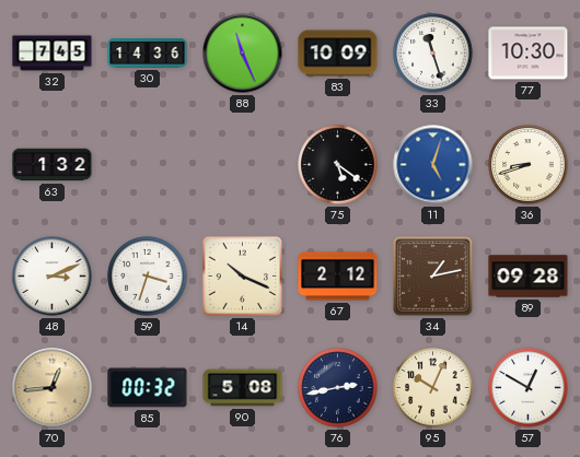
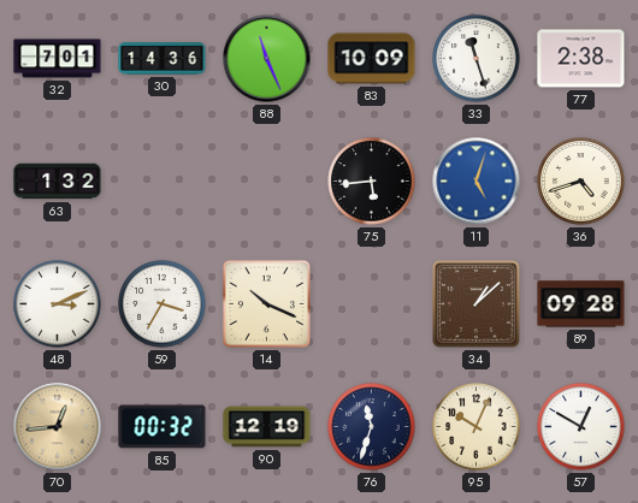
32: 7:45 -> 7:01
77: 10:30 -> 2:38
75: 5:21 -> 5:44
36: 8:42 -> 4:42
59: 3:33 -> 3:35
67: 2:12 -> none
34: 1:13 -> 1:08
90: 5:08 -> 12:19
76: 2:43 -> 11:33
